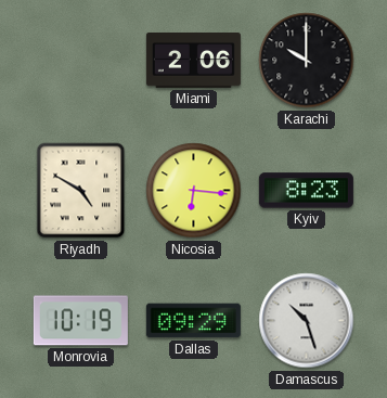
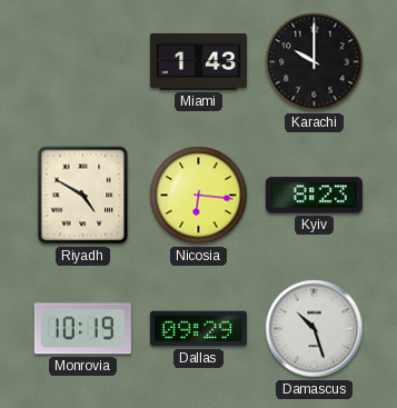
Miami: 2:06 -> 1:43
